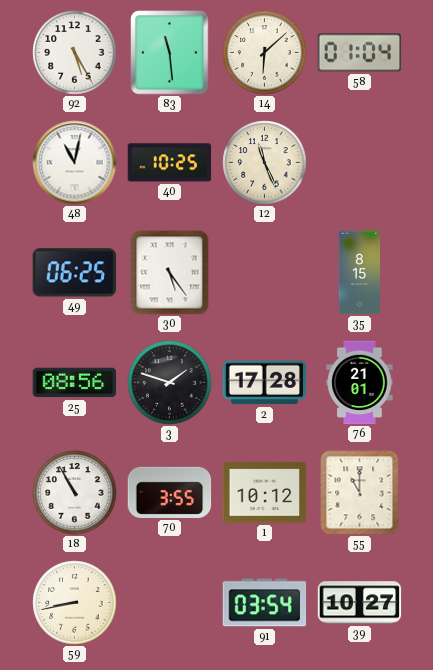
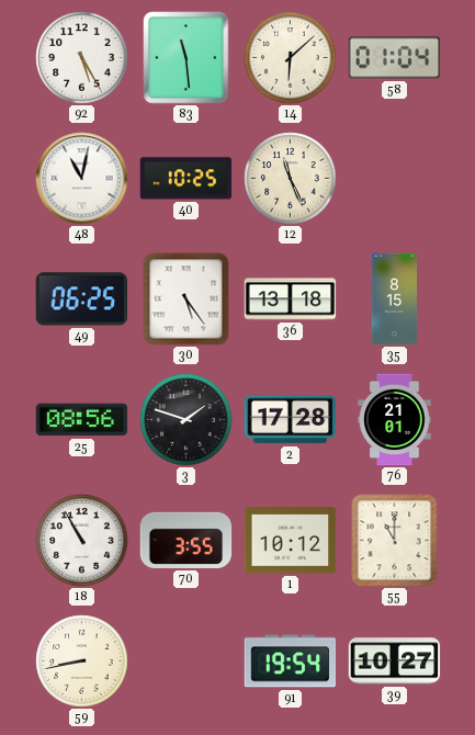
36: none -> 13:18
91: 03:54 -> 19:54
